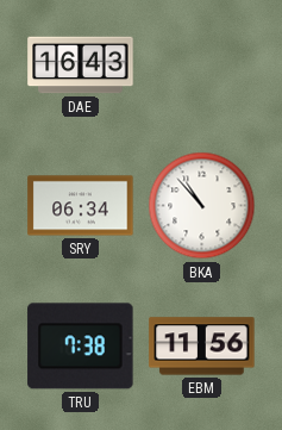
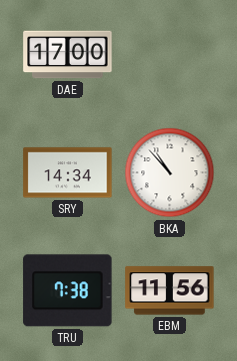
DAE: 16:43 -> 17:00
SRY: 06:34 -> 14:34
